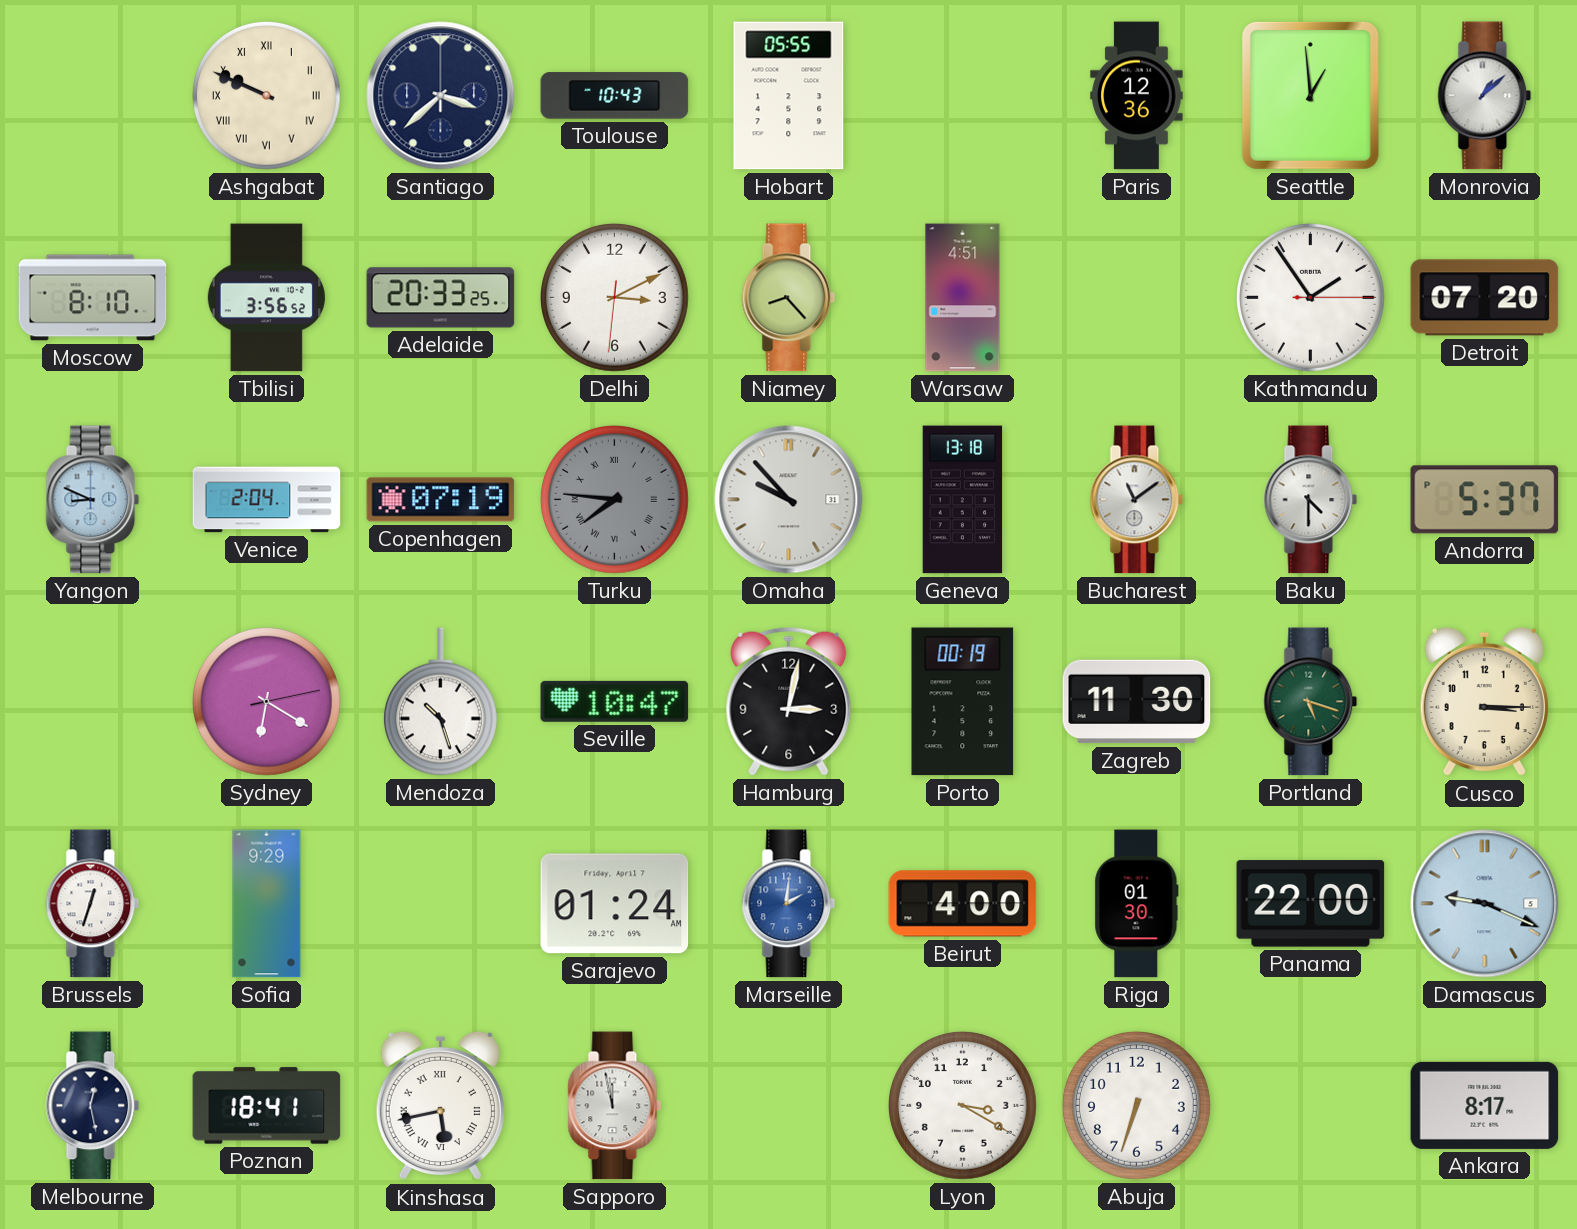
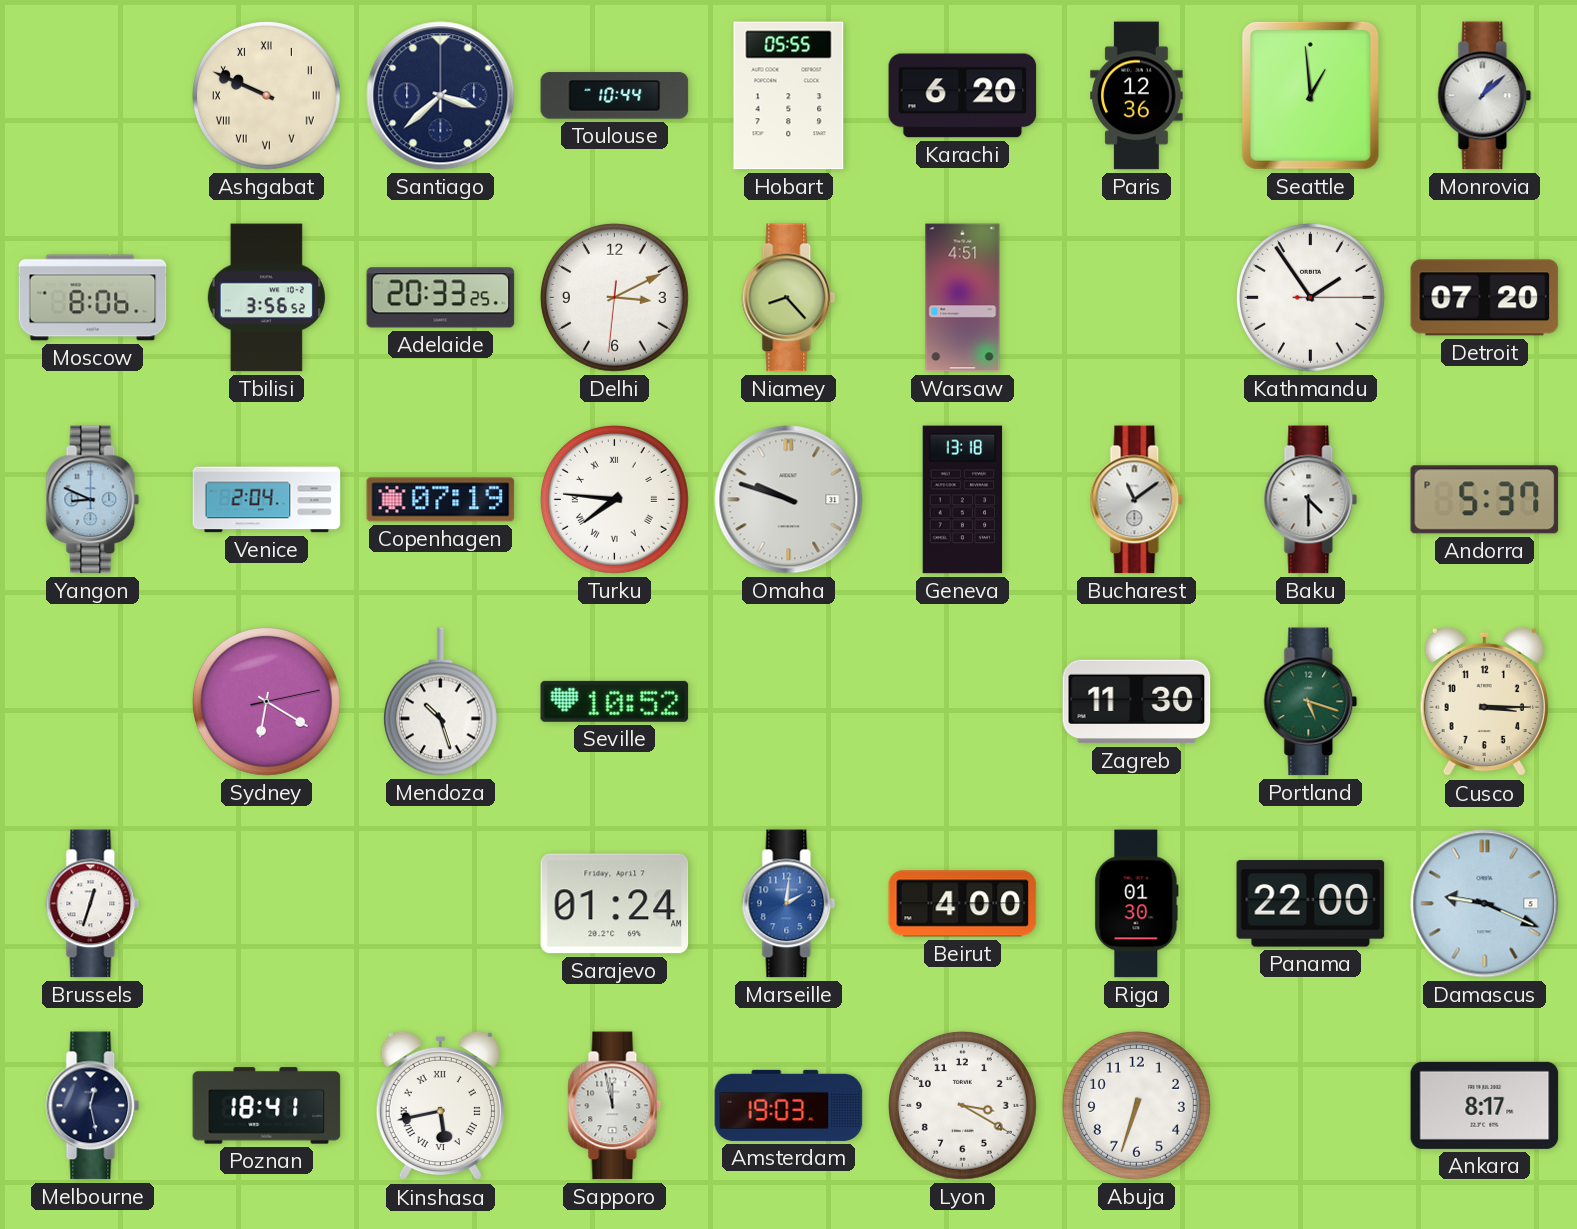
Toulouse: 10:43 -> 10:44
Karachi: none -> 6:20
Moscow: 8:10 -> 8:06
Turku dial: grey -> white
Omaha: 9:53 -> 9:48
Seville: 10:47 -> 10:52
Hamburg: 3:02 -> none
Porto: 00:19 -> none
Sofia: 9:29 -> none
Amsterdam: none -> 19:03
